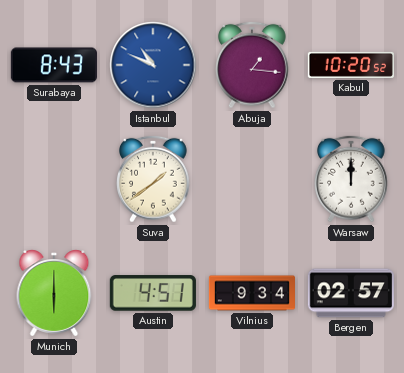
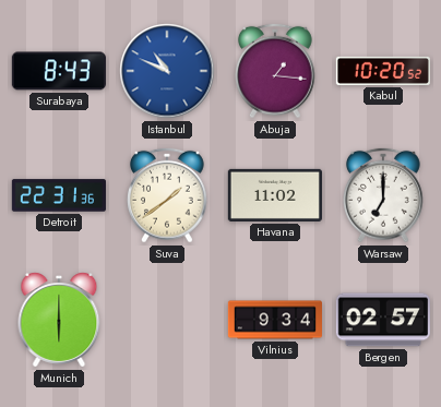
Detroit: none -> 22:31
Havana: none -> 11:02
Warsaw: 12:00 -> 7:00
Austin: 4:51 -> none
